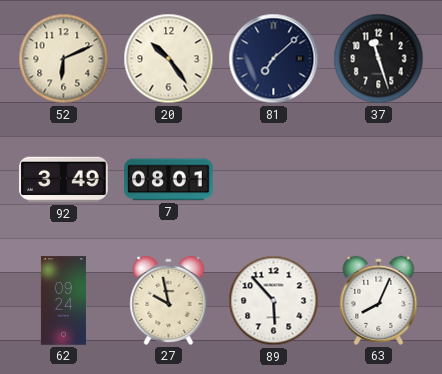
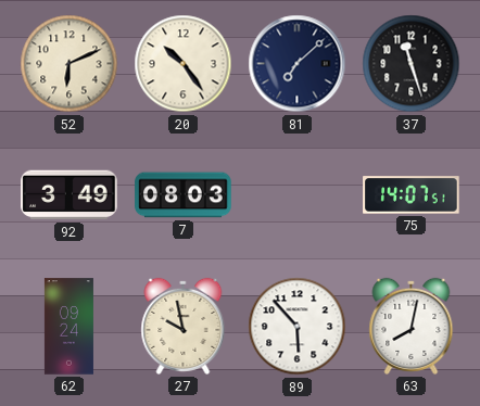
7: 08:01 -> 08:03
75: none -> 14:07
63: 8:04 -> 8:02
